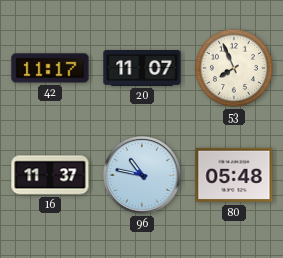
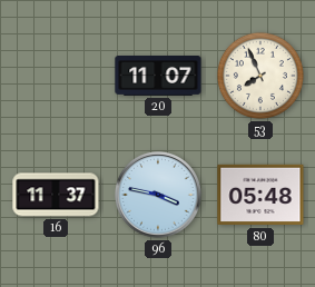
42: 11:17 -> none
96: 10:47 -> 3:47
